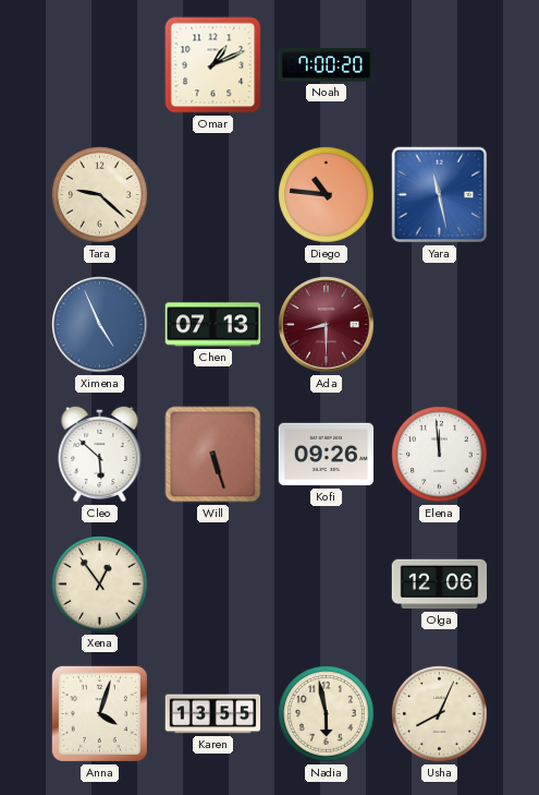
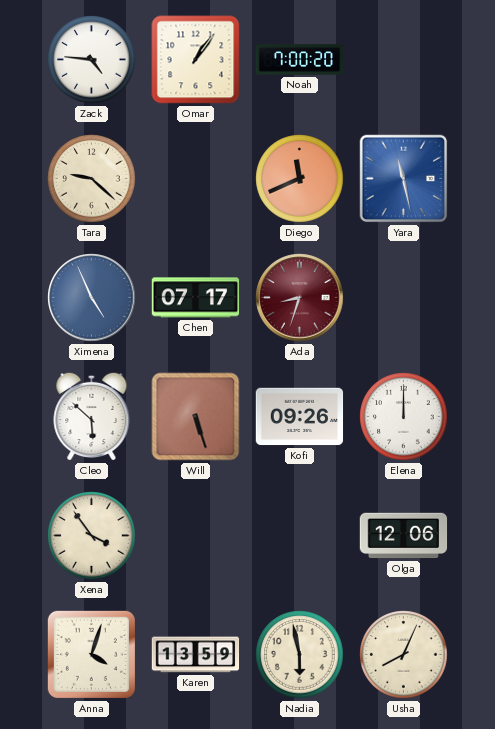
Zack: none -> 4:46
Omar: 1:11 -> 1:06
Diego: 10:46 -> 11:41
Chen: 07:13 -> 07:17
Ada: 8:30 -> 8:33
Elena: 11:59 -> 12:00
Xena: 12:54 -> 3:54
Karen: 13:55 -> 13:59
